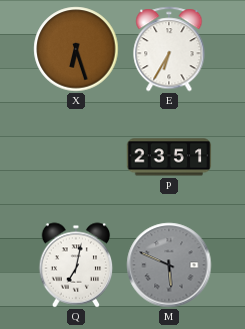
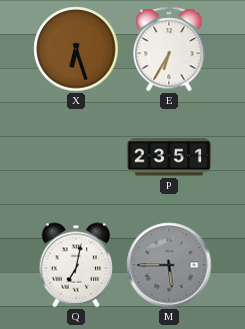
M: 5:49 -> 5:45
